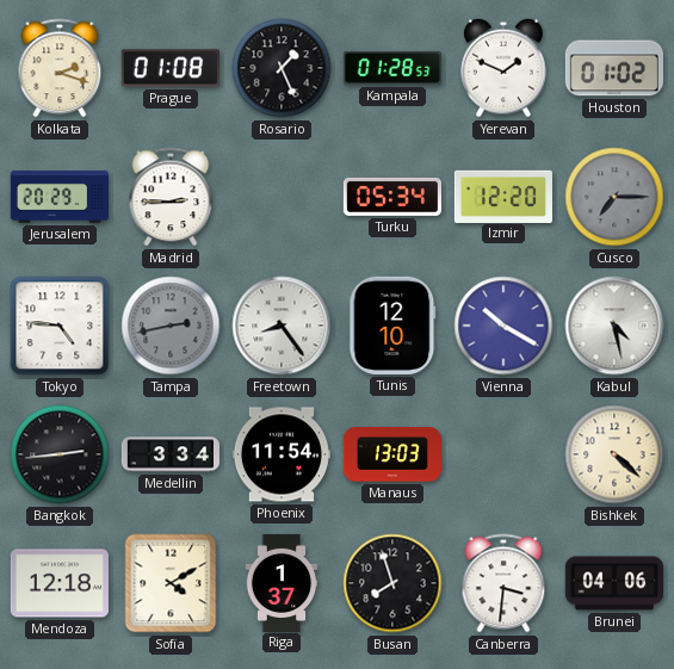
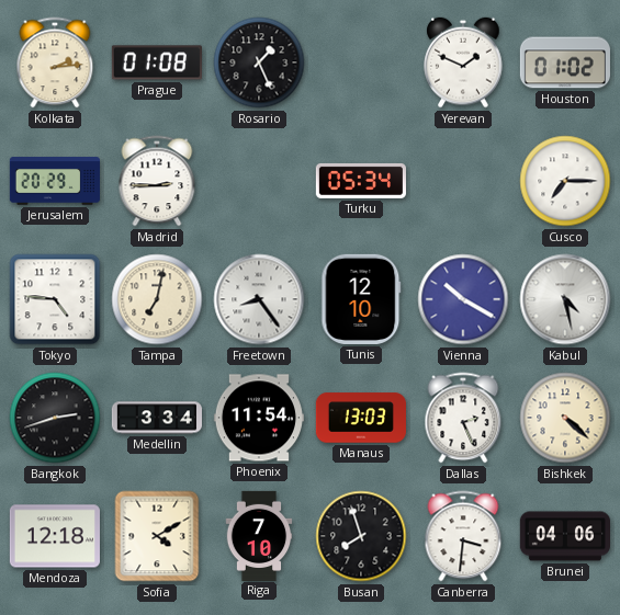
Kolkata: 2:18 -> 2:14
Kampala: 01:28 -> none
Izmir: 12:20 -> none
Cusco dial: grey -> white
Tampa: 2:43 -> 7:02
Tampa dial: grey -> cream
Bangkok: 2:44 -> 2:42
Dallas: none -> 2:26
Riga: 1:37 -> 7:10
